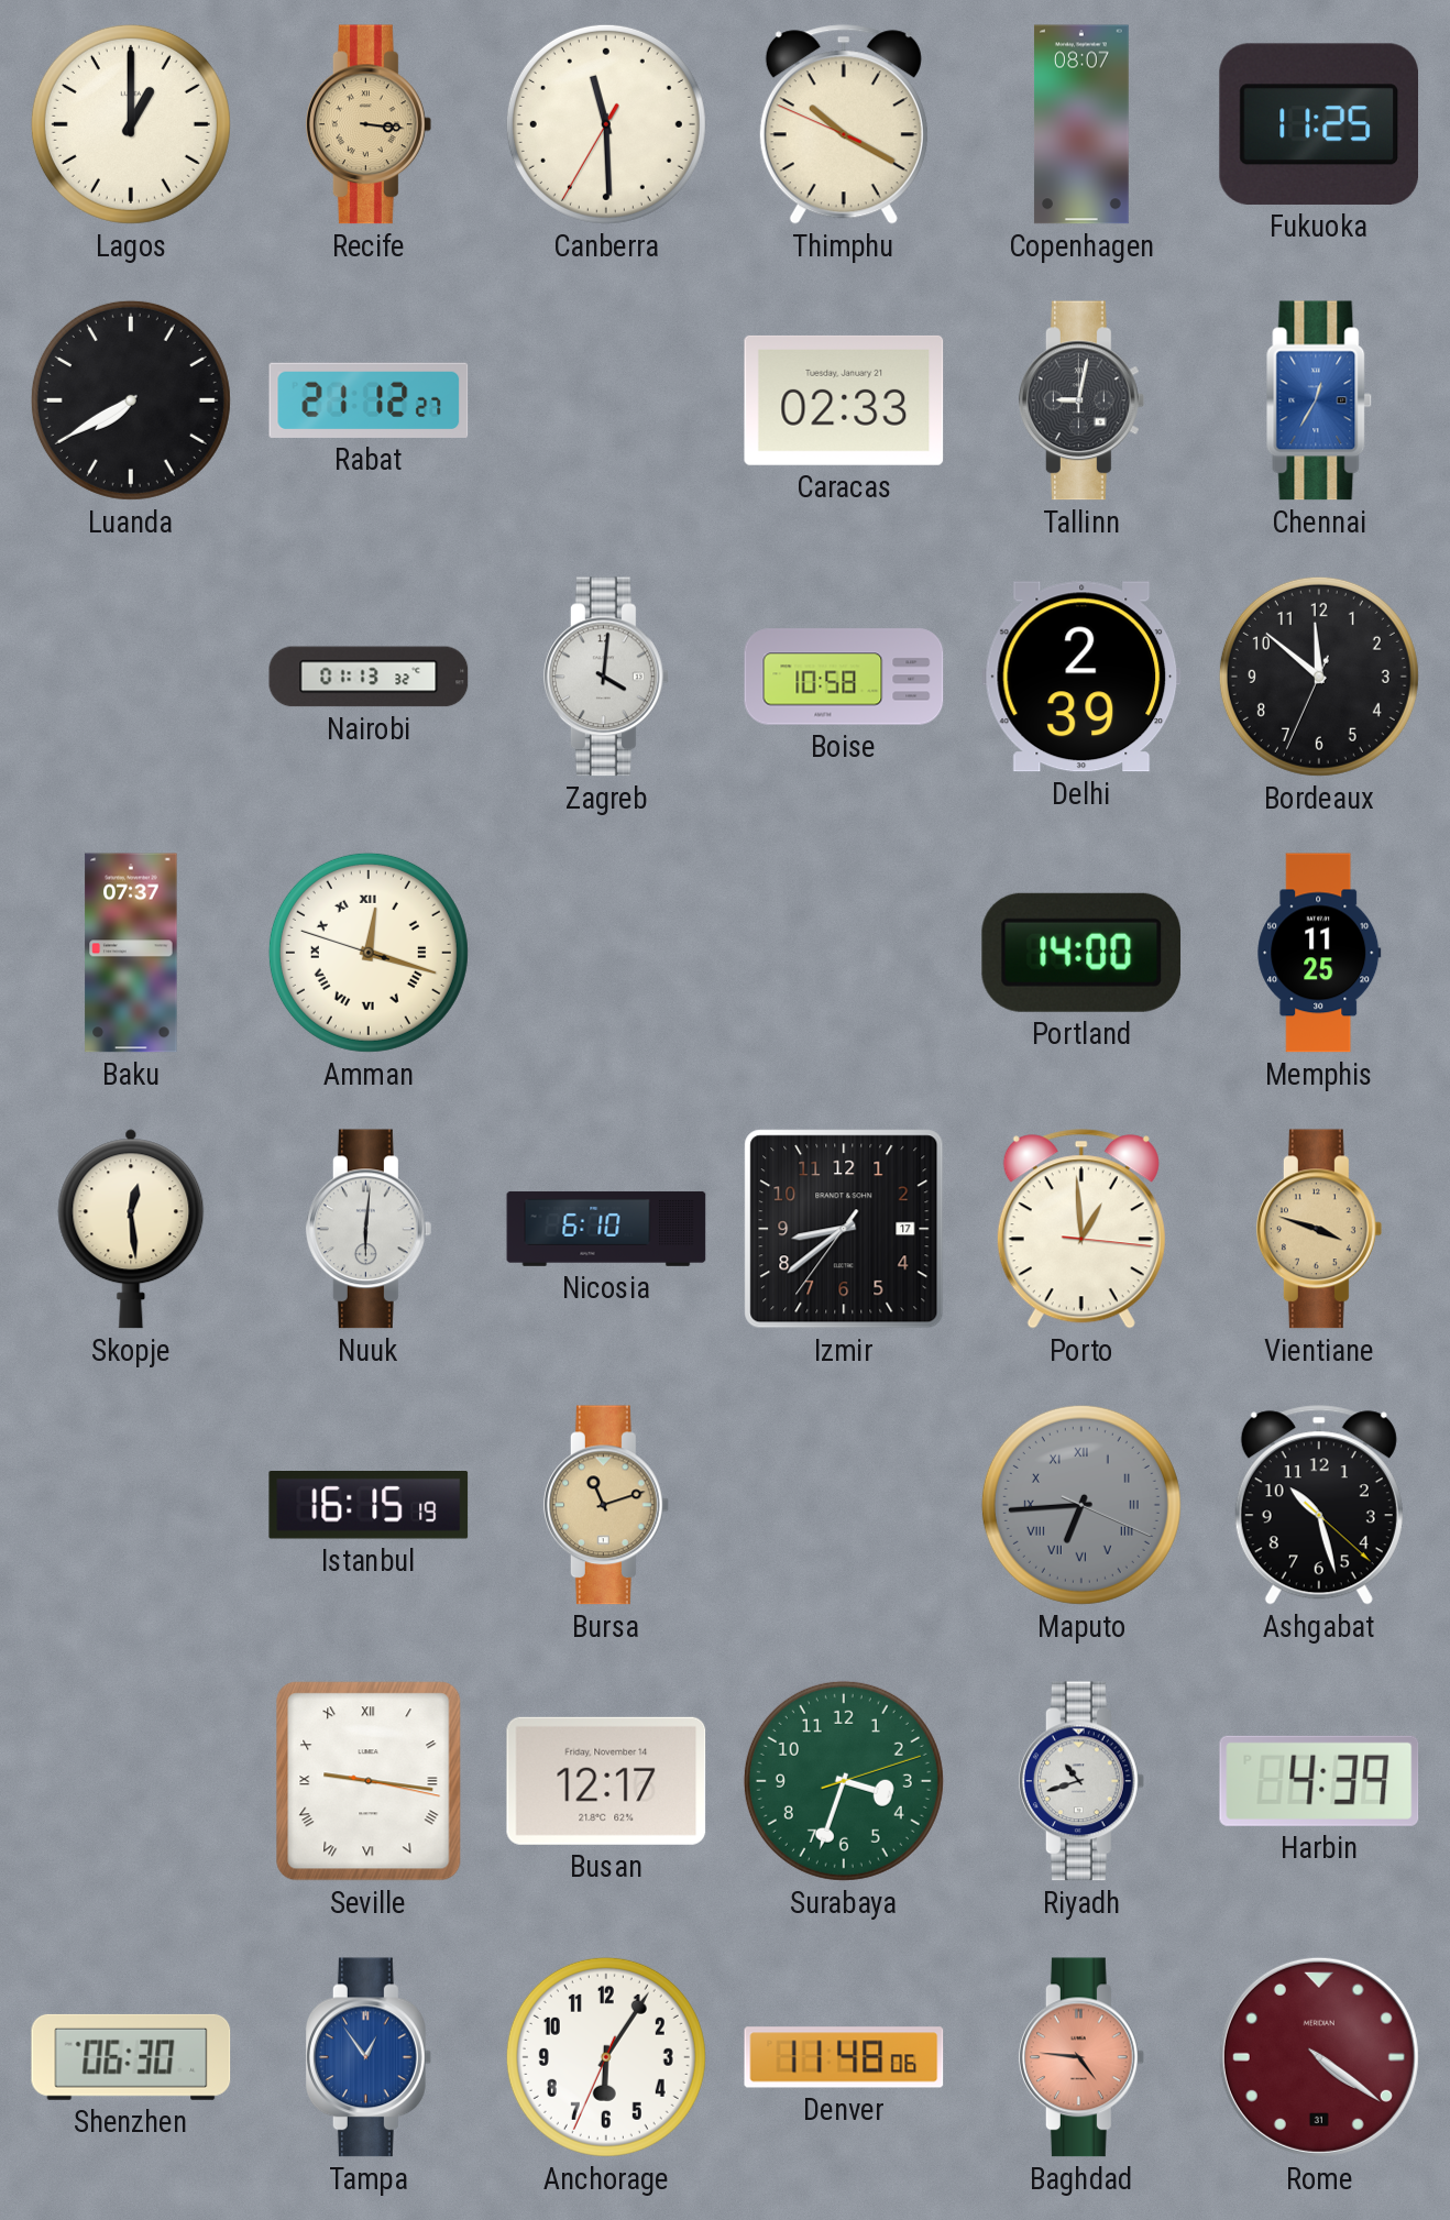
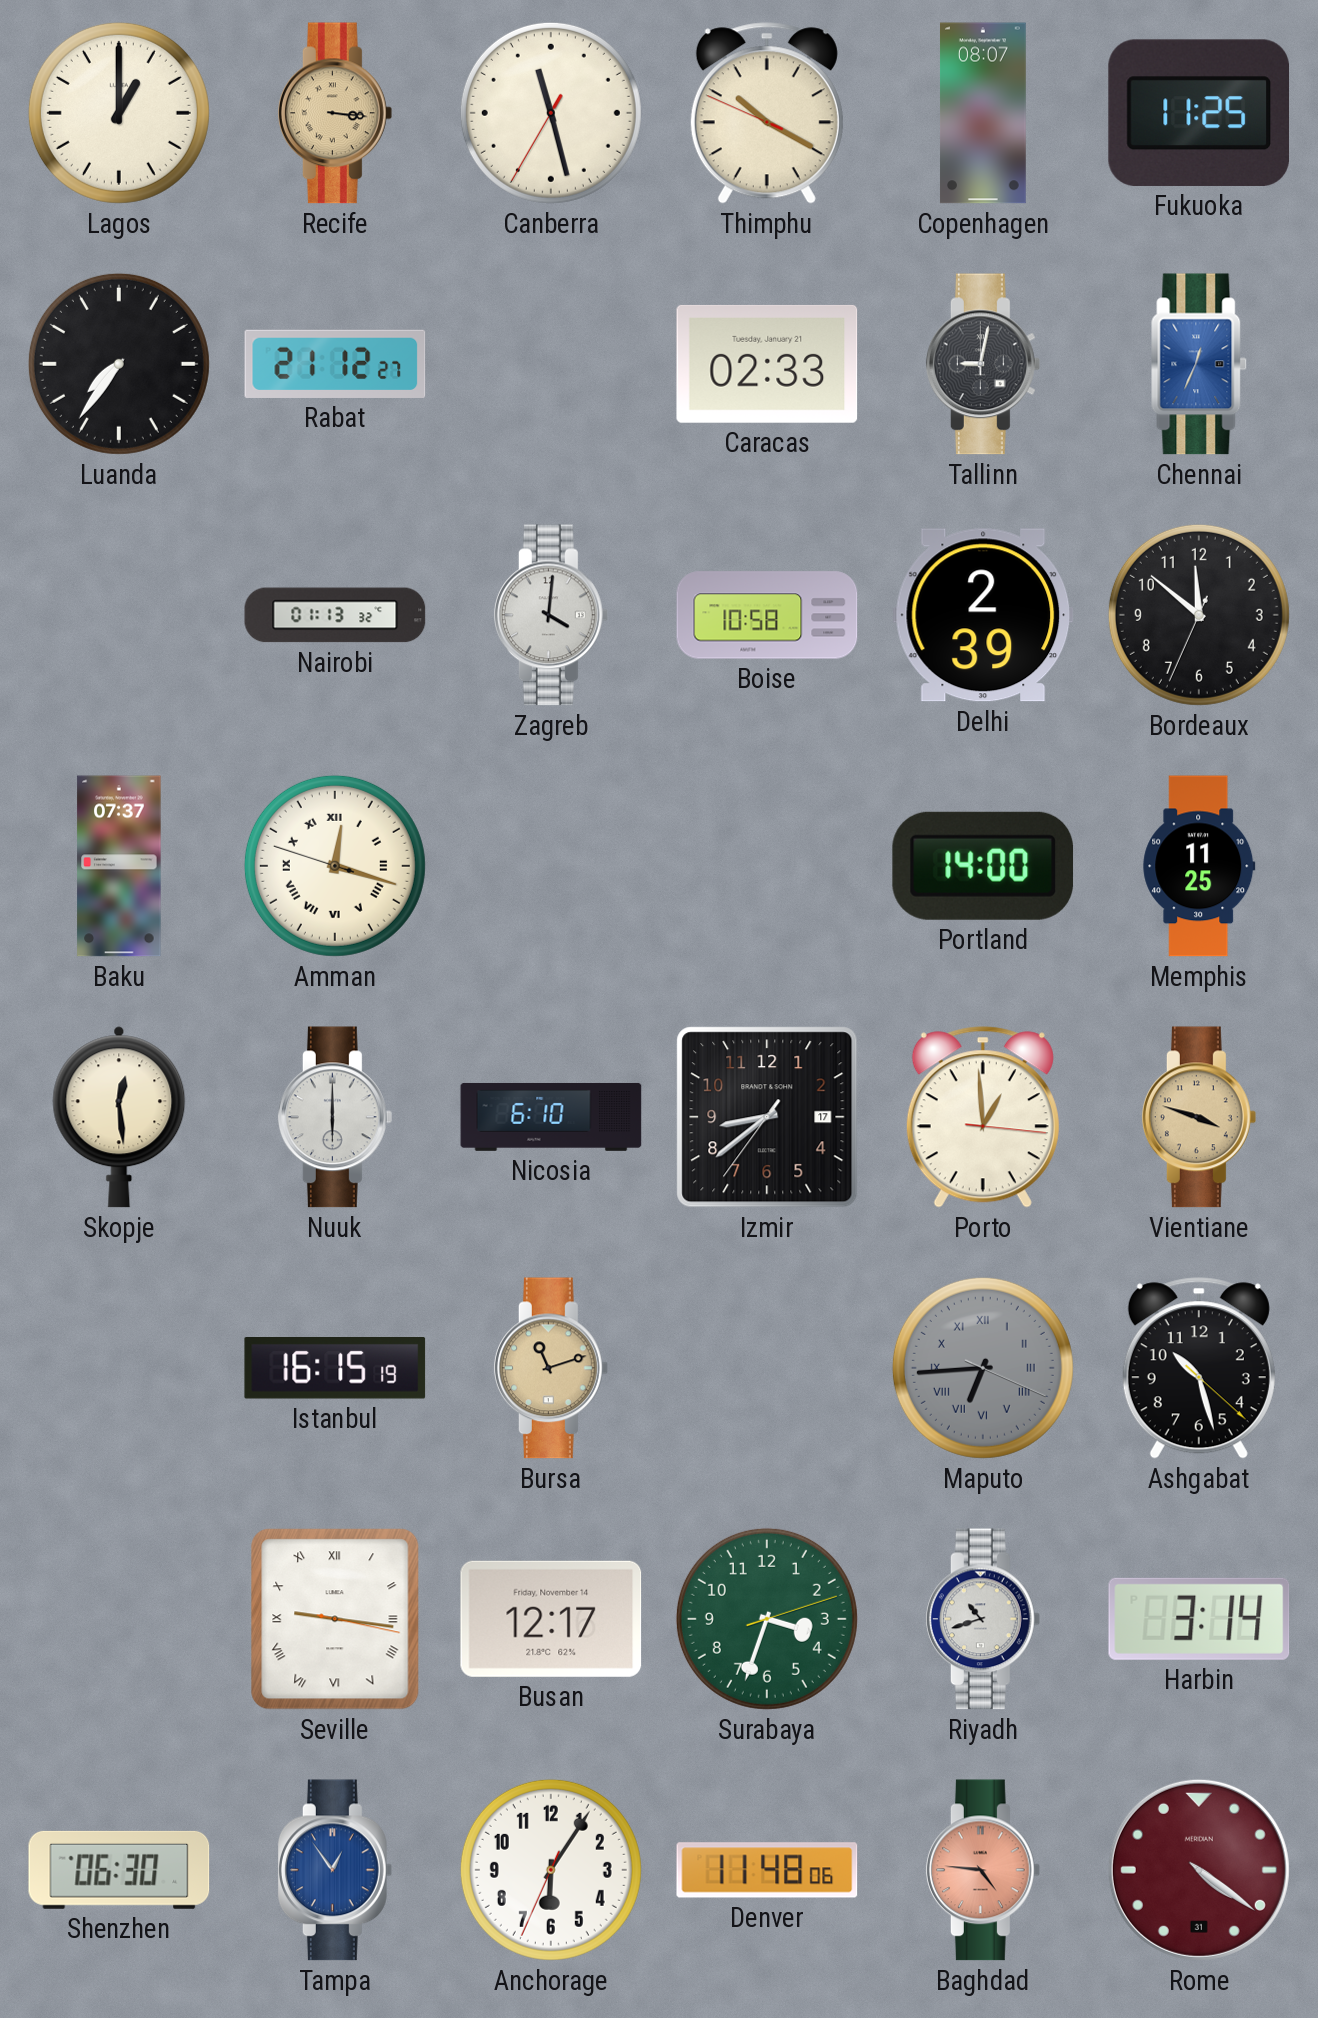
Canberra: 11:29 -> 11:27
Luanda: 7:40 -> 7:36
Chennai: 12:35 -> 12:34
Nuuk: 6:01 -> 6:00
Harbin: 4:39 -> 3:14
